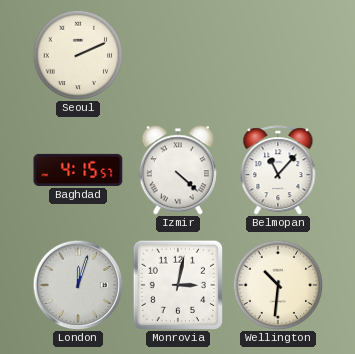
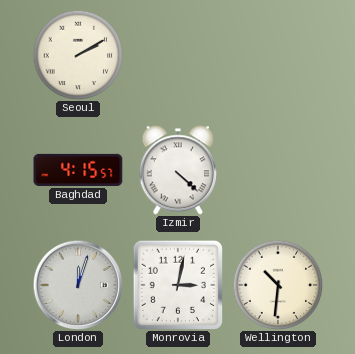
Seoul: 2:11 -> 2:10
Belmopan: 11:07 -> none
